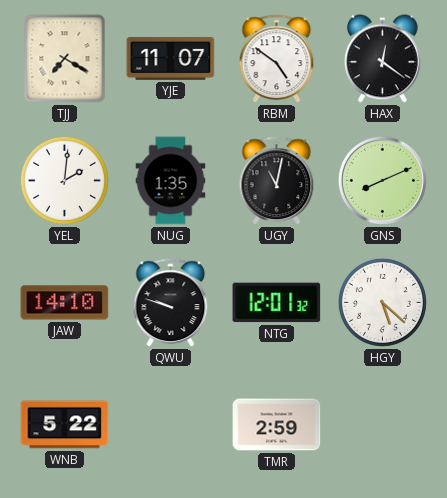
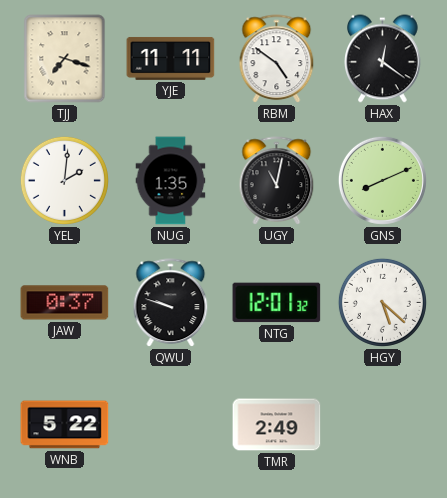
TJJ: 7:20 -> 7:18
YJE: 11:07 -> 11:11
JAW: 14:10 -> 0:37
TMR: 2:59 -> 2:49
